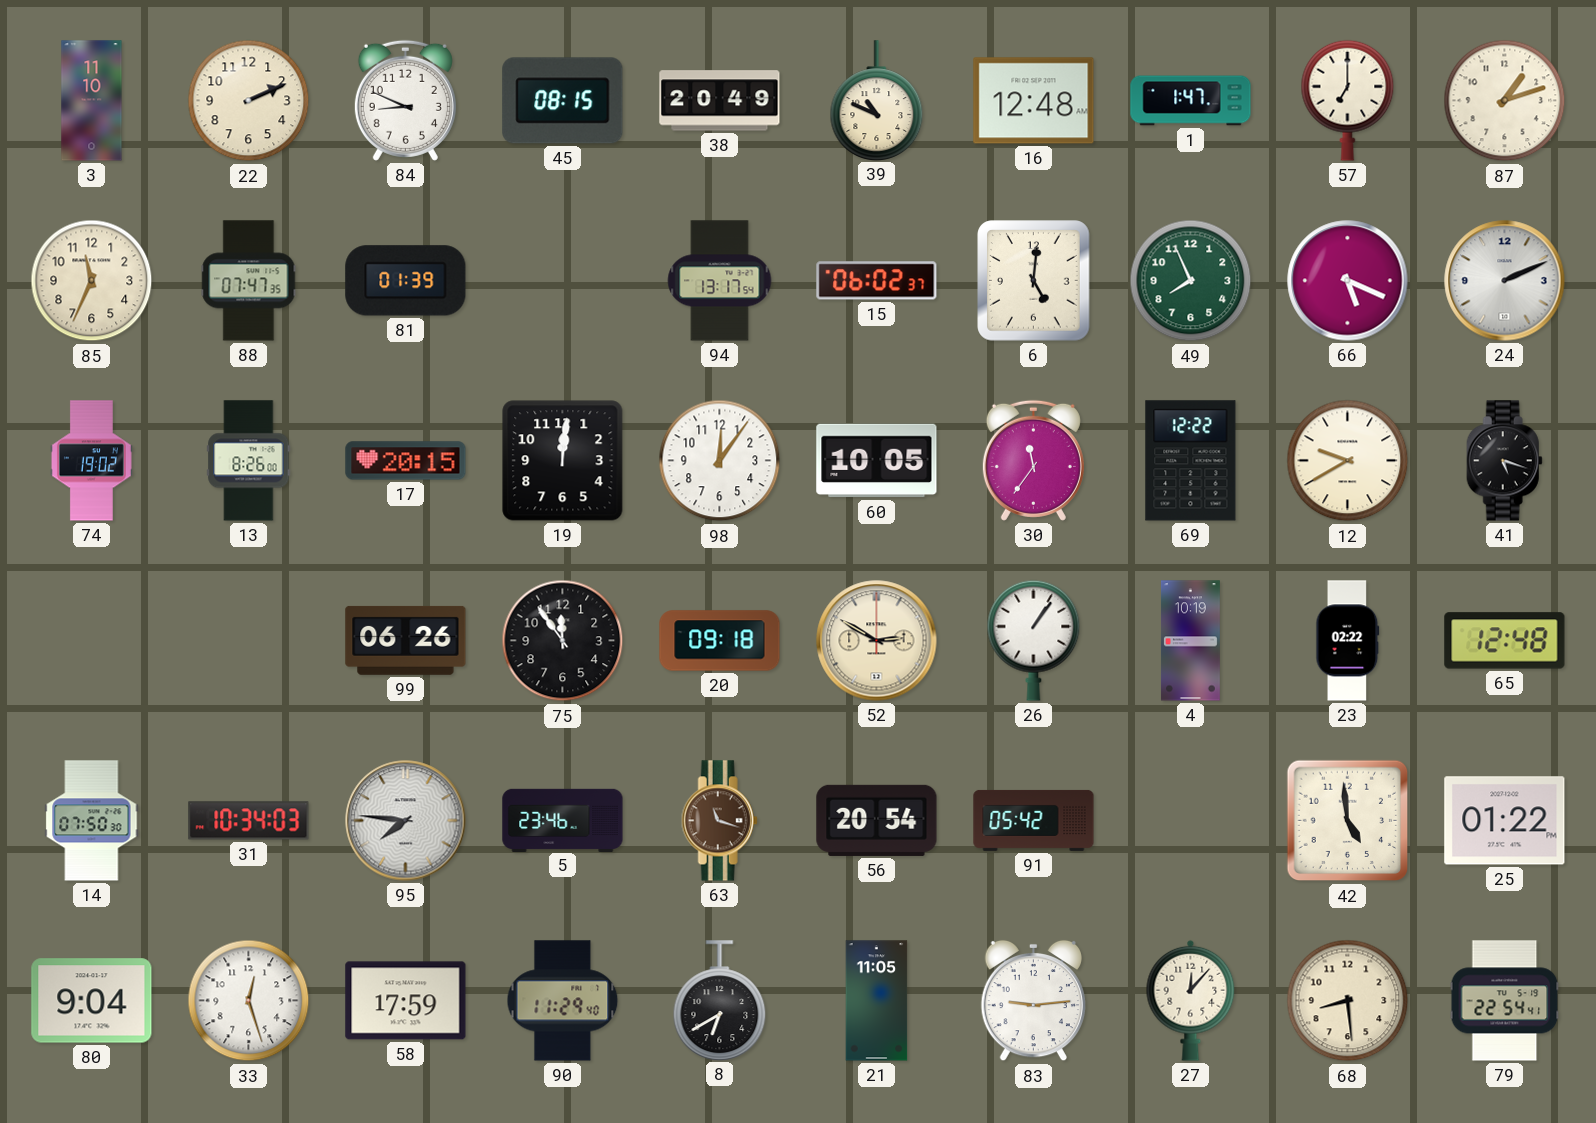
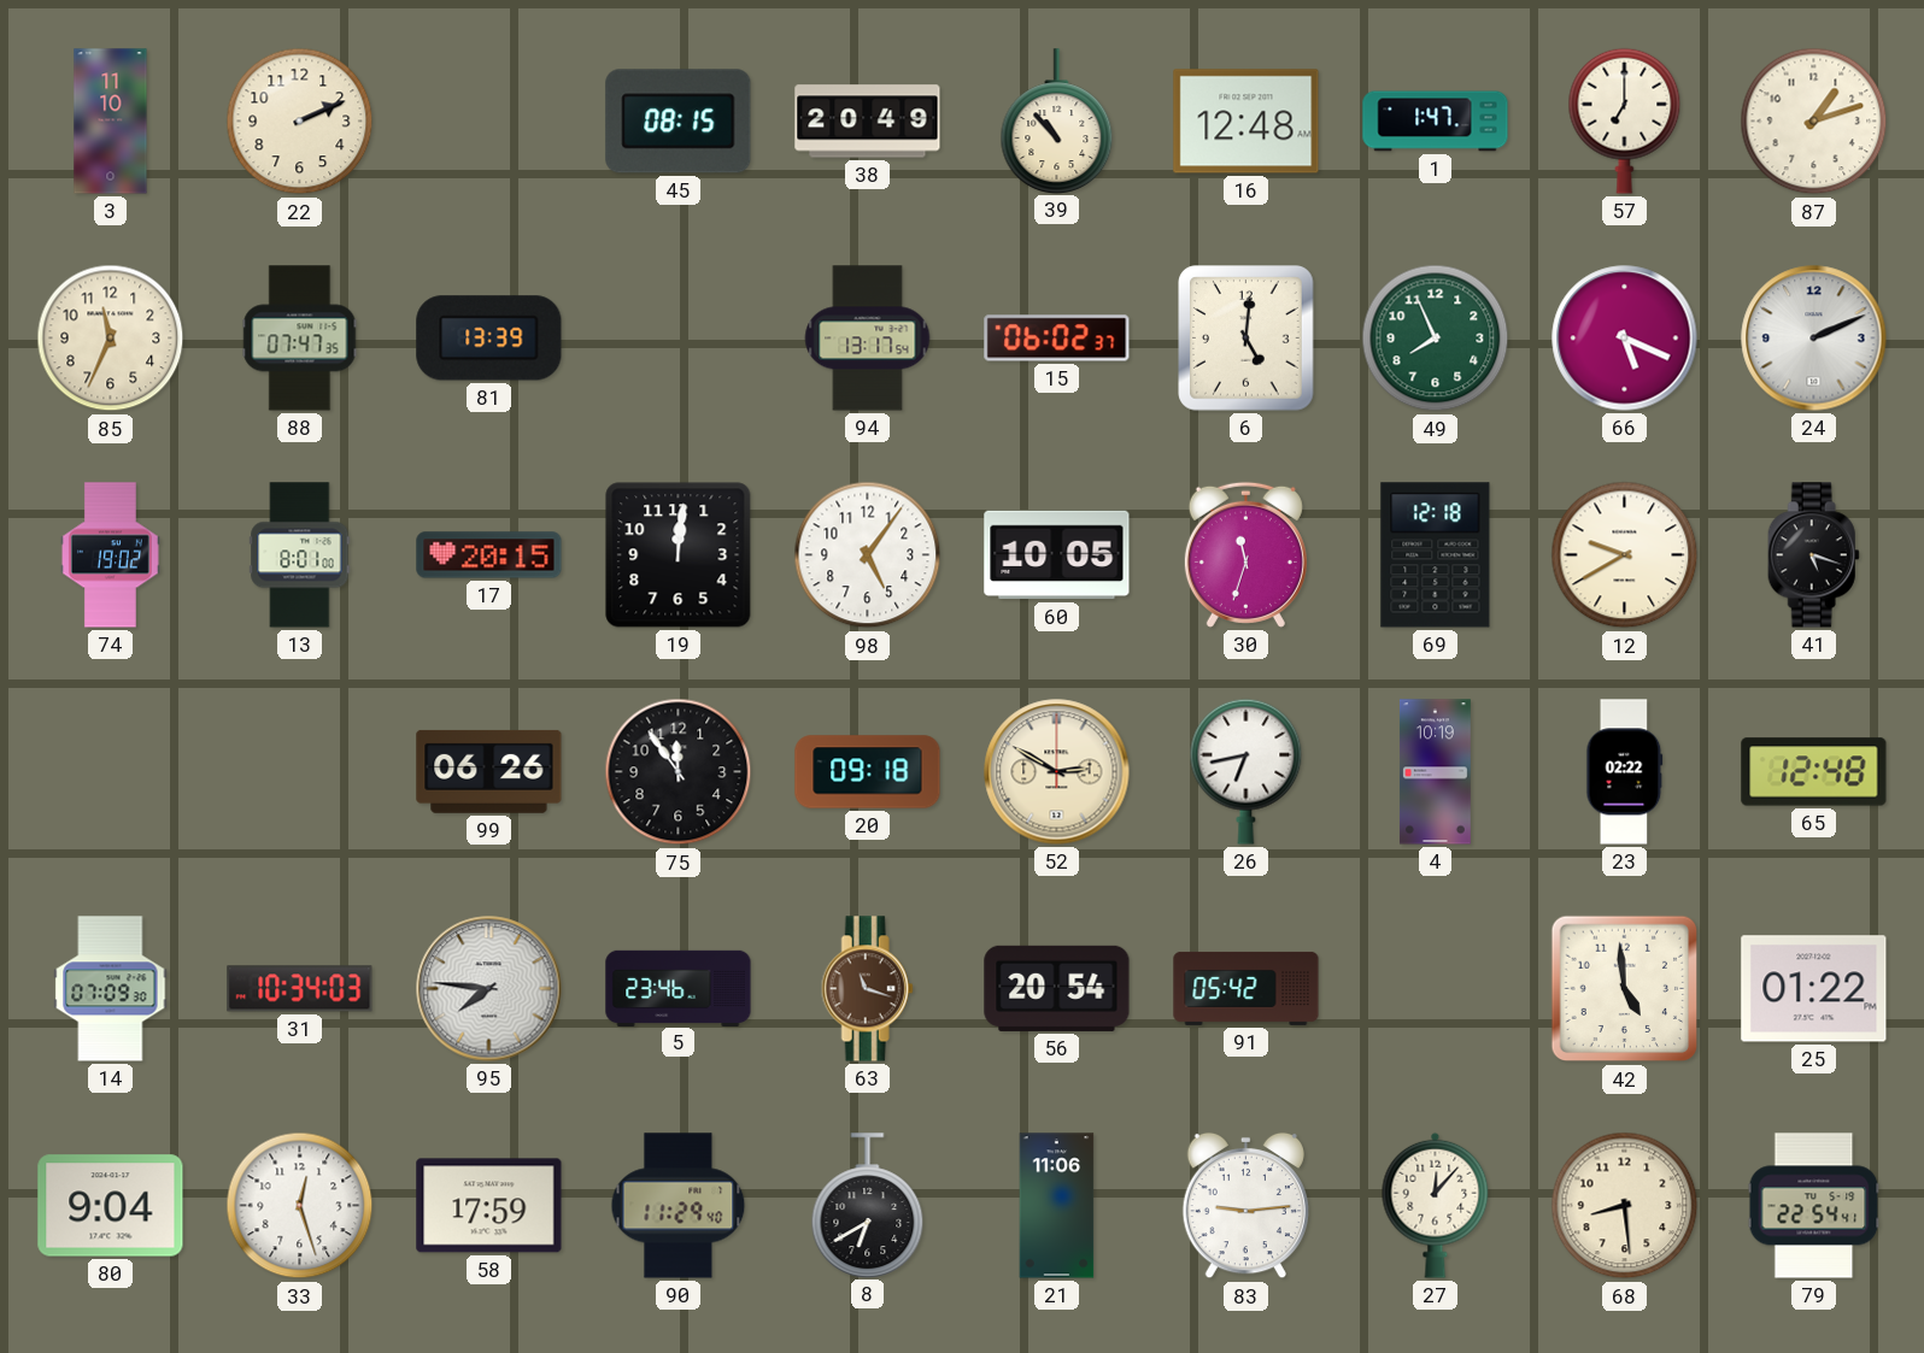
84: 8:49 -> none
39: 10:49 -> 10:53
81: 01:39 -> 13:39
13: 8:26 -> 8:01
98: 12:06 -> 5:06
30: 11:36 -> 11:33
69: 12:22 -> 12:18
26: 1:06 -> 6:43
14: 07:50 -> 07:09
21: 11:05 -> 11:06
